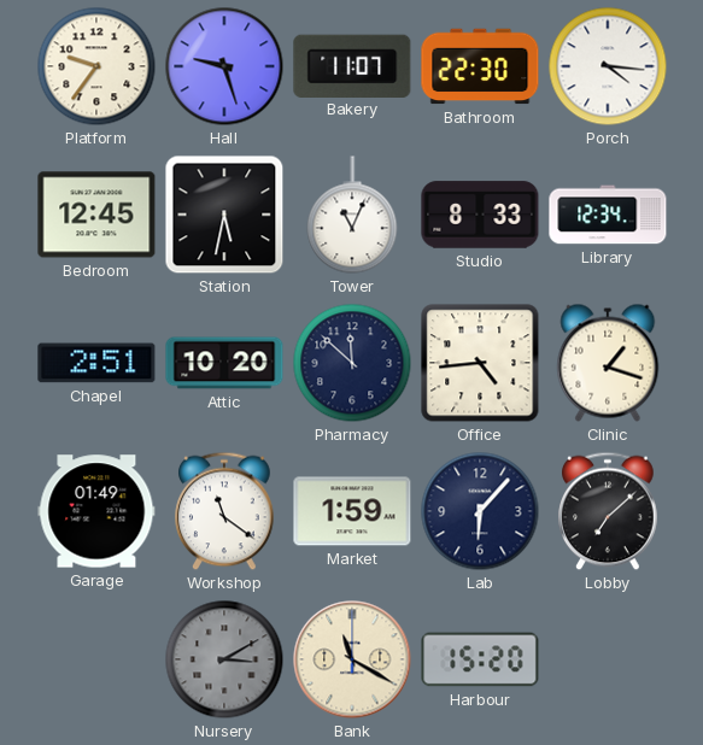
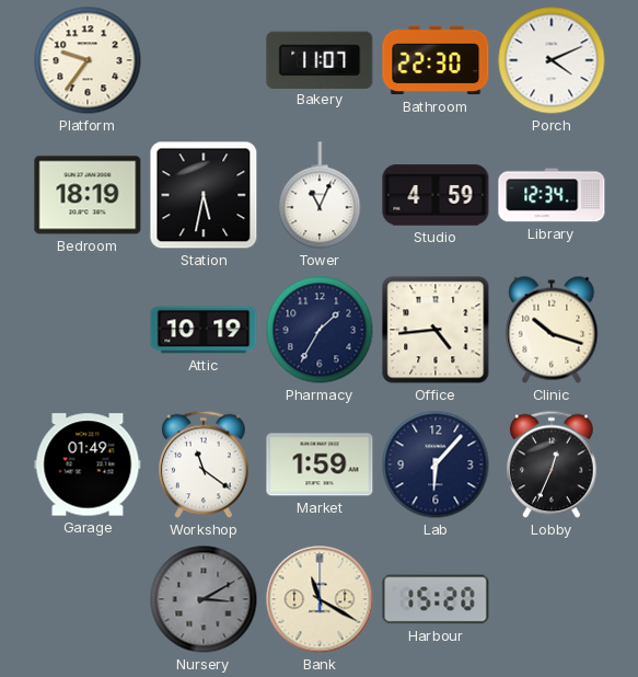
Hall: 9:27 -> none
Porch: 4:16 -> 4:11
Bedroom: 12:45 -> 18:19
Studio: 8:33 -> 4:59
Chapel: 2:51 -> none
Attic: 10:20 -> 10:19
Pharmacy: 11:52 -> 1:35
Clinic: 1:18 -> 10:18
Lobby: 7:08 -> 12:34
